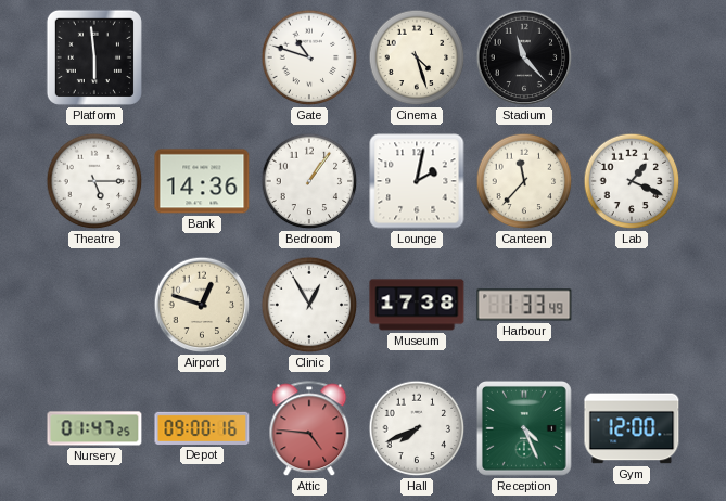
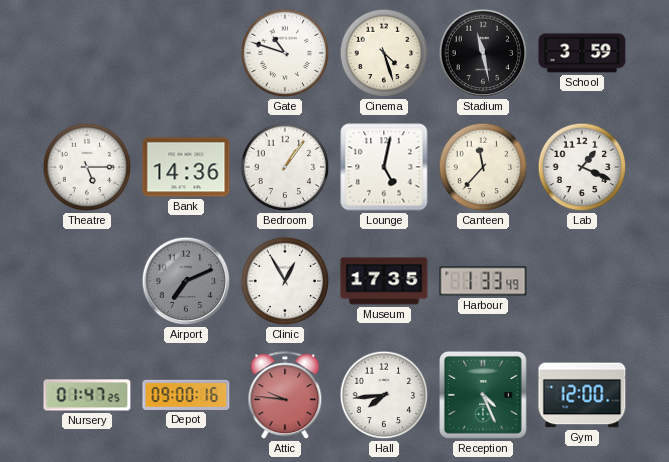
Platform: 5:59 -> none
Stadium: 11:23 -> 11:28
School: none -> 3:59
Lounge: 2:02 -> 5:02
Airport: 12:48 -> 7:11
Airport dial: cream -> grey
Museum: 17:38 -> 17:35
Attic: 4:46 -> 9:46
Hall: 7:41 -> 7:44
